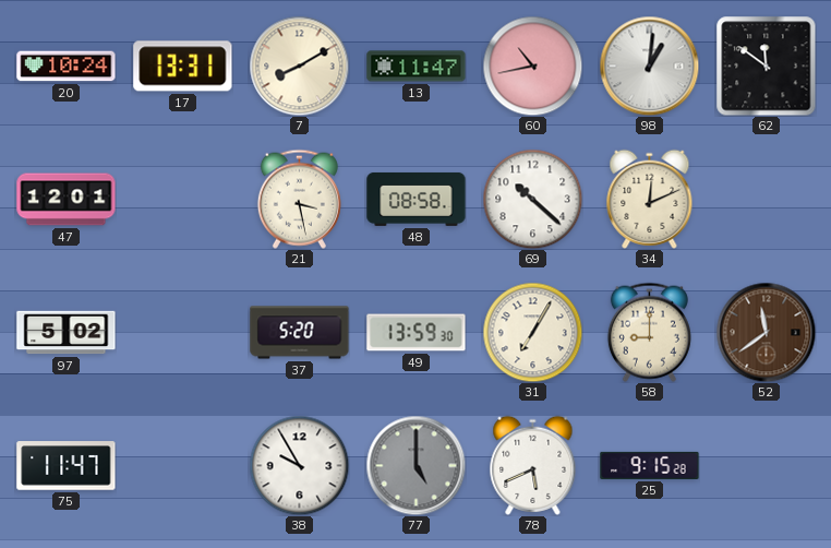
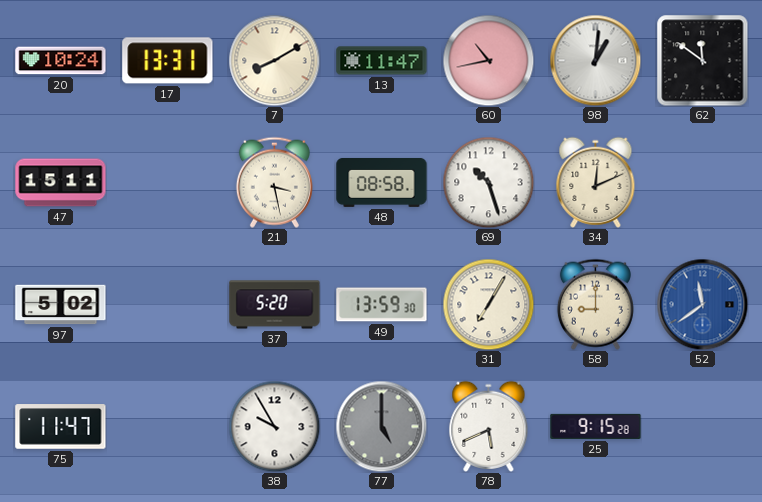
47: 12:01 -> 15:11
69: 10:22 -> 10:27
52 dial: brown -> blue
